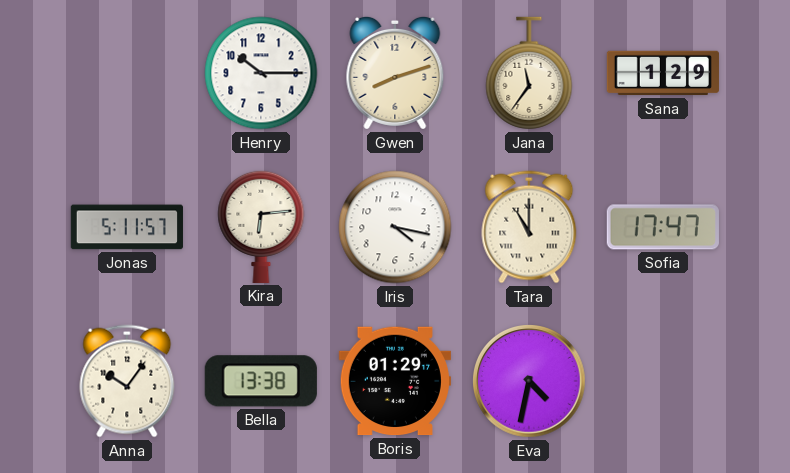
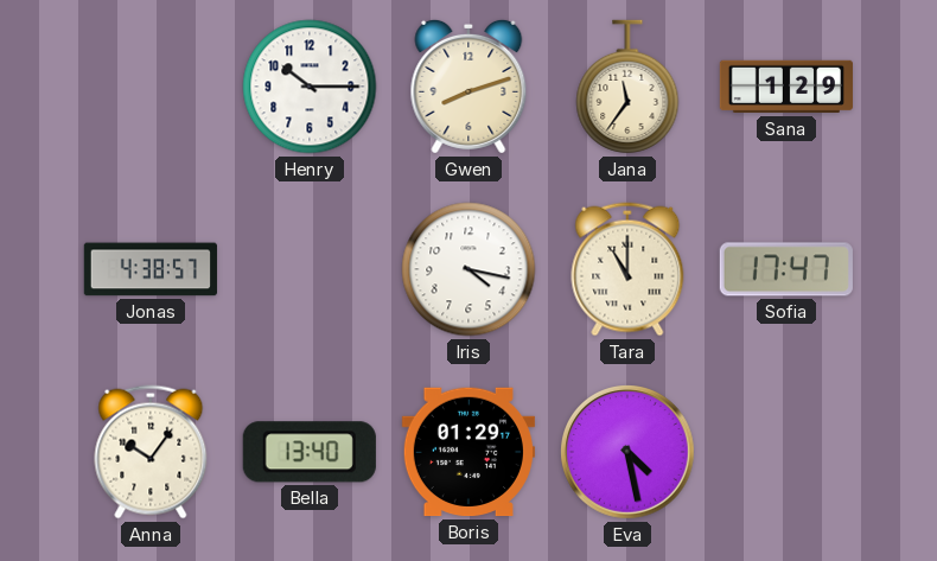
Jonas: 5:11 -> 4:38
Kira: 6:14 -> none
Bella: 13:38 -> 13:40
Eva: 4:32 -> 4:28
